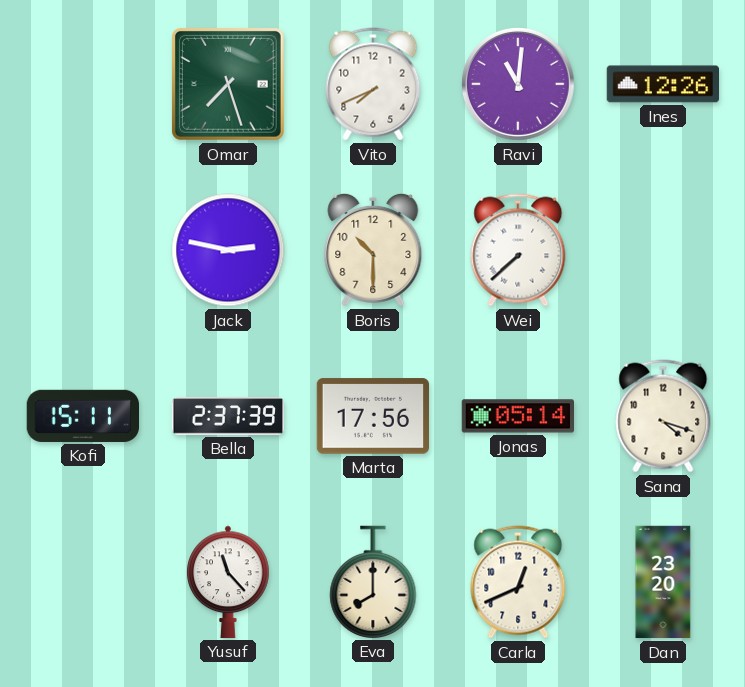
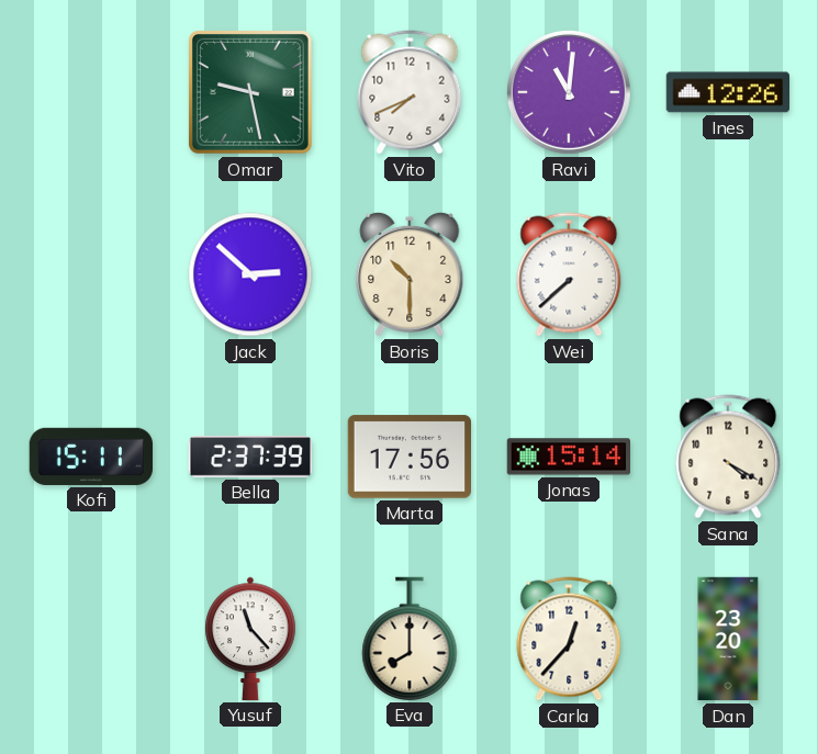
Omar: 7:27 -> 9:28
Jack: 2:47 -> 2:52
Jonas: 05:14 -> 15:14
Sana: 4:18 -> 4:20
Carla: 12:41 -> 12:37
